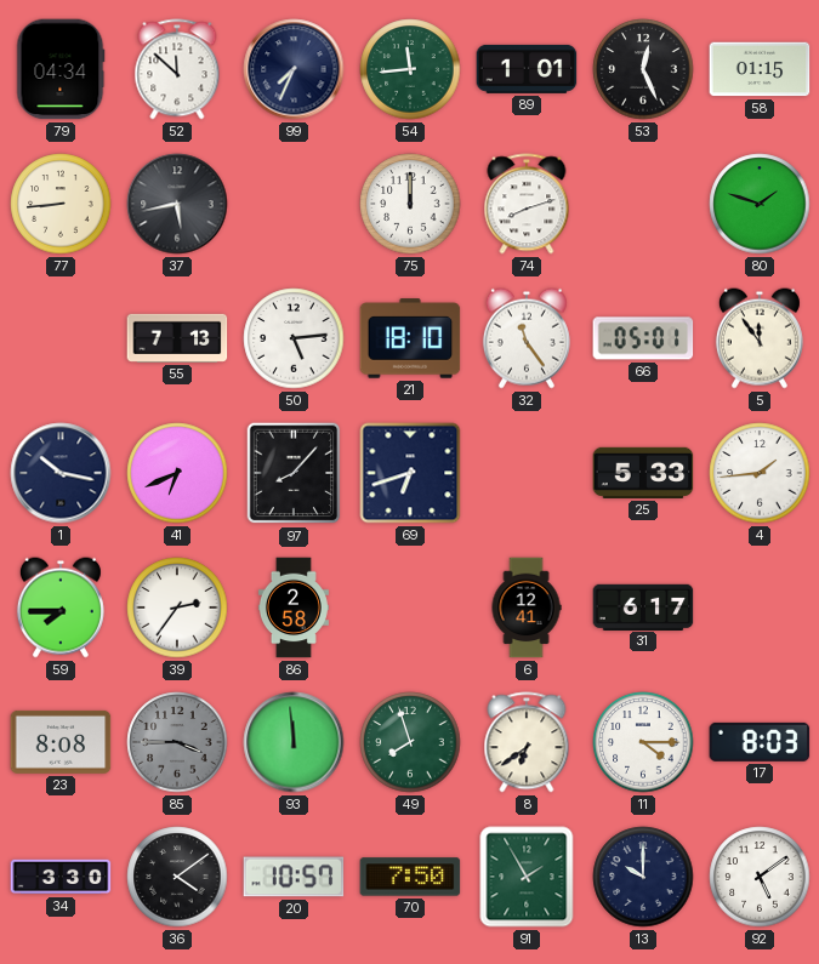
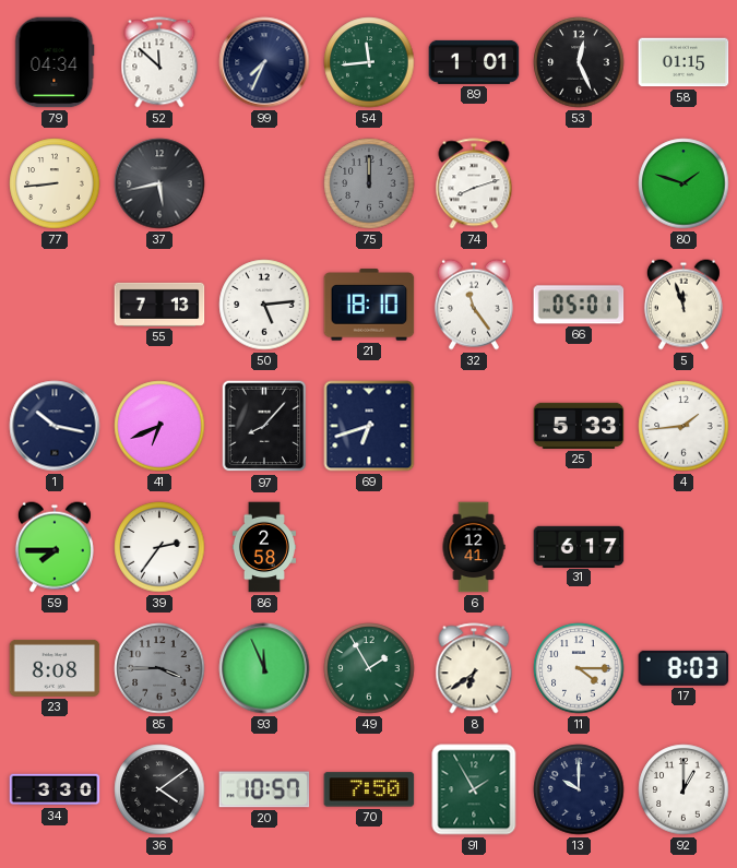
75 dial: white -> grey
5: 11:54 -> 11:57
93: 11:59 -> 11:56
49: 7:57 -> 1:55
92: 5:09 -> 1:00
